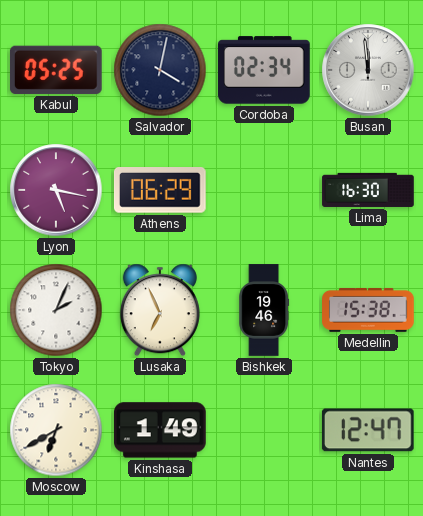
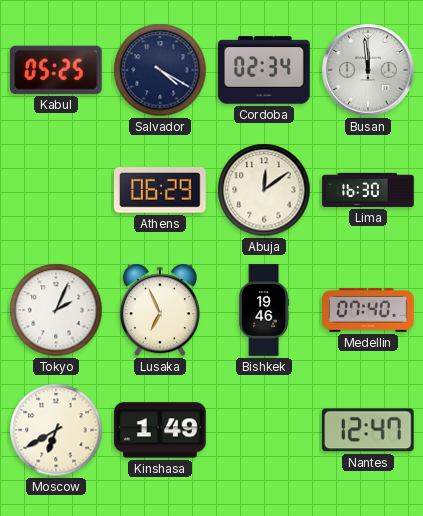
Salvador: 4:02 -> 4:20
Lyon: 5:17 -> none
Abuja: none -> 12:09
Medellin: 15:38 -> 07:40
